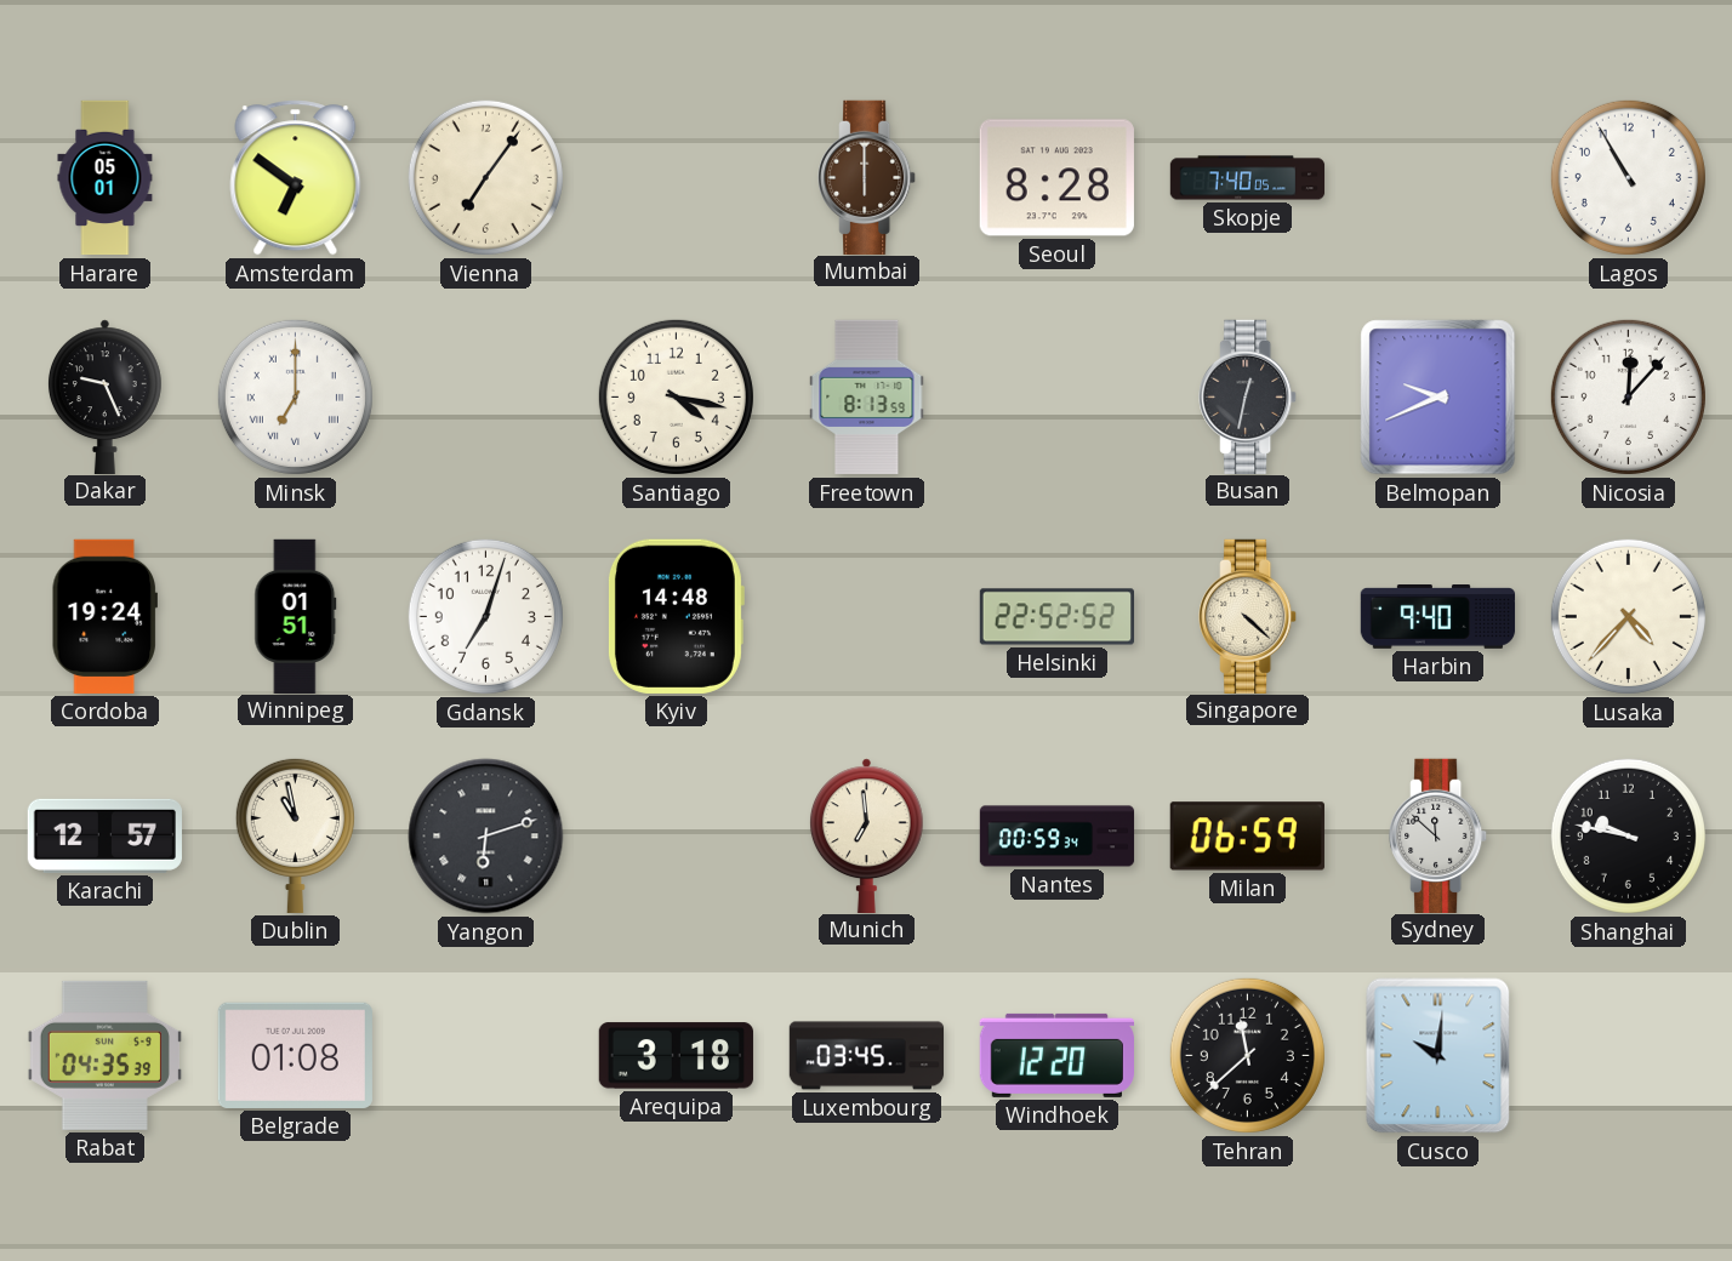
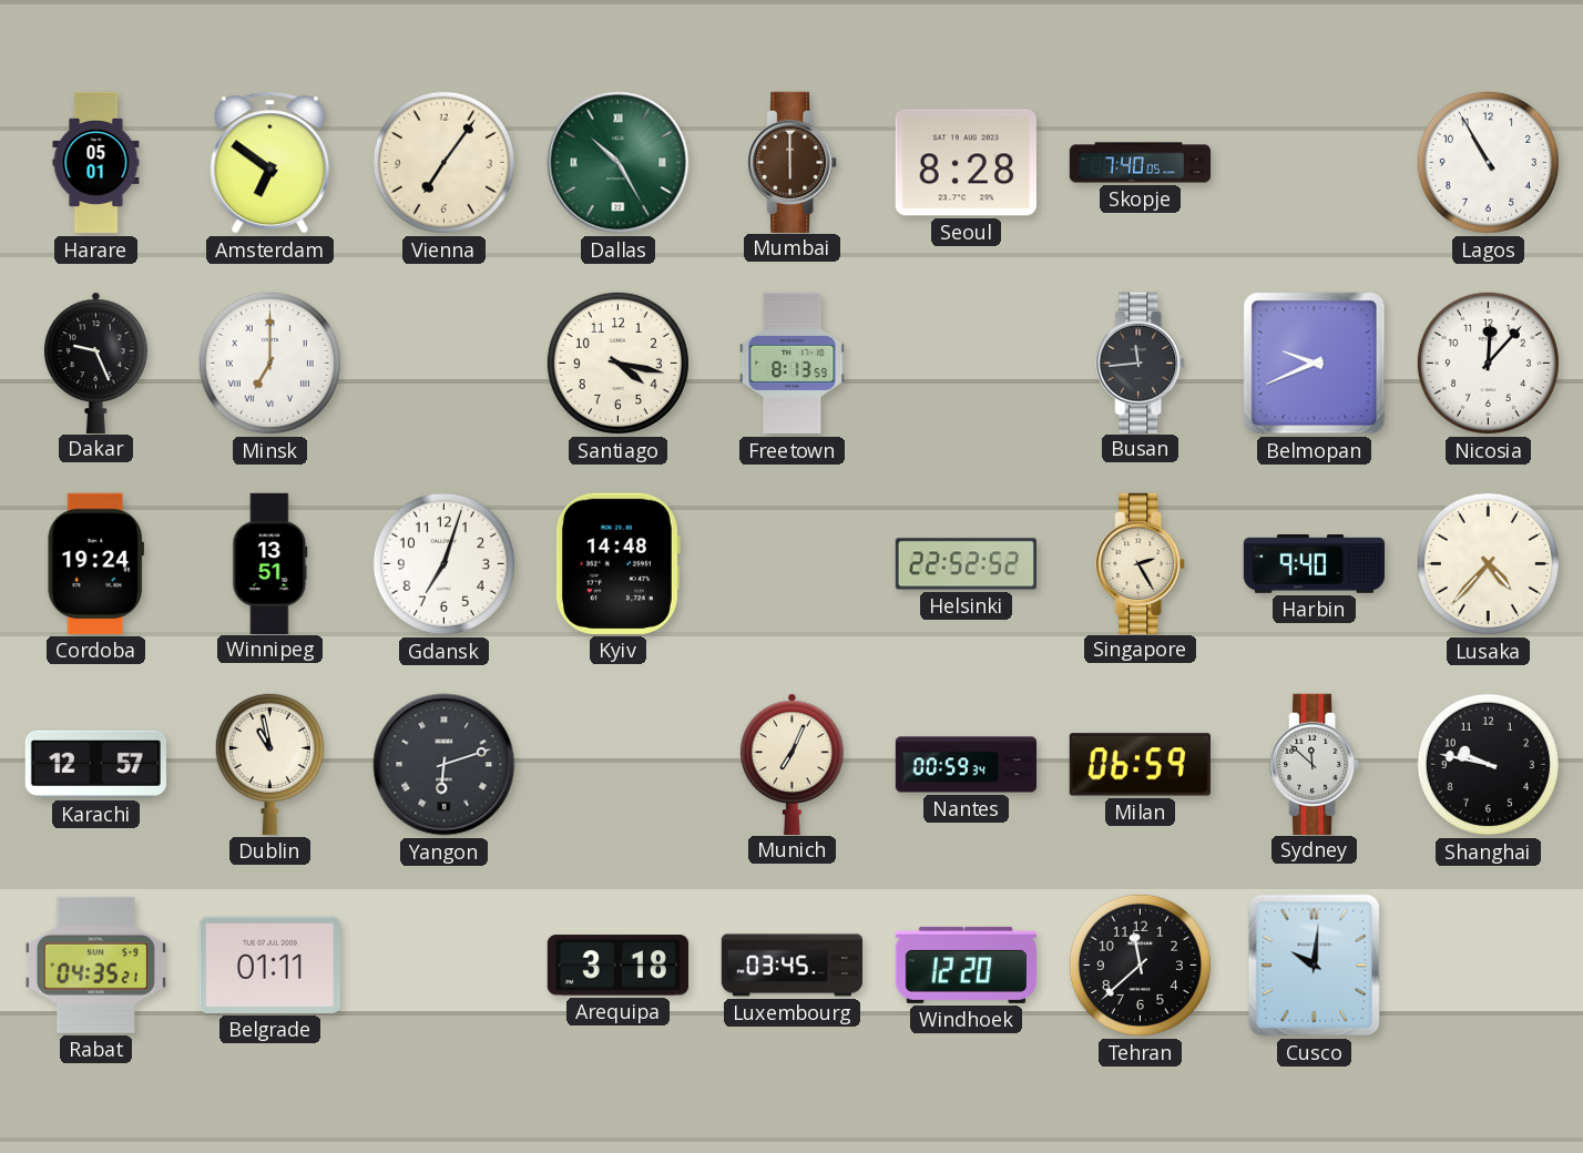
Dallas: none -> 10:25
Busan: 12:32 -> 11:44
Winnipeg: 01:51 -> 13:51
Singapore: 4:22 -> 2:25
Munich: 6:59 -> 7:04
Rabat: 04:35:39 -> 04:35:21
Belgrade: 01:08 -> 01:11
